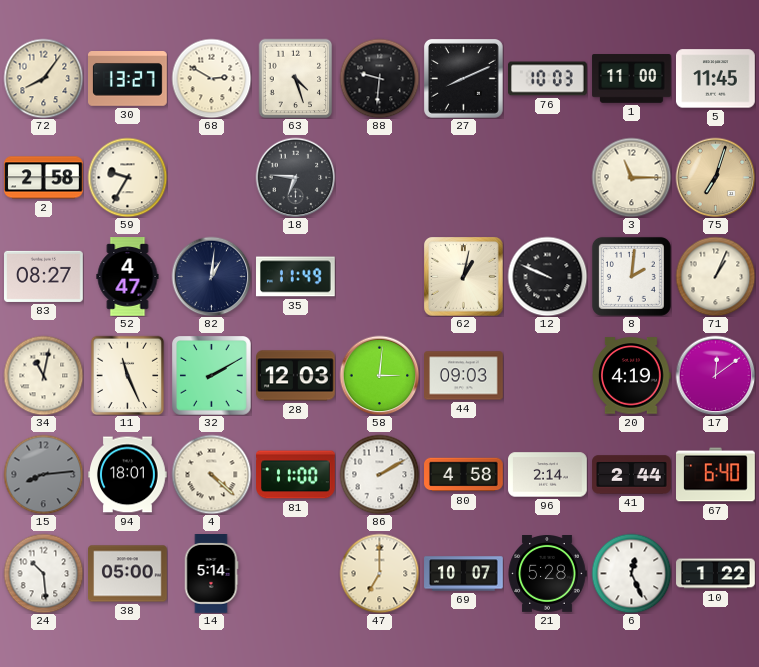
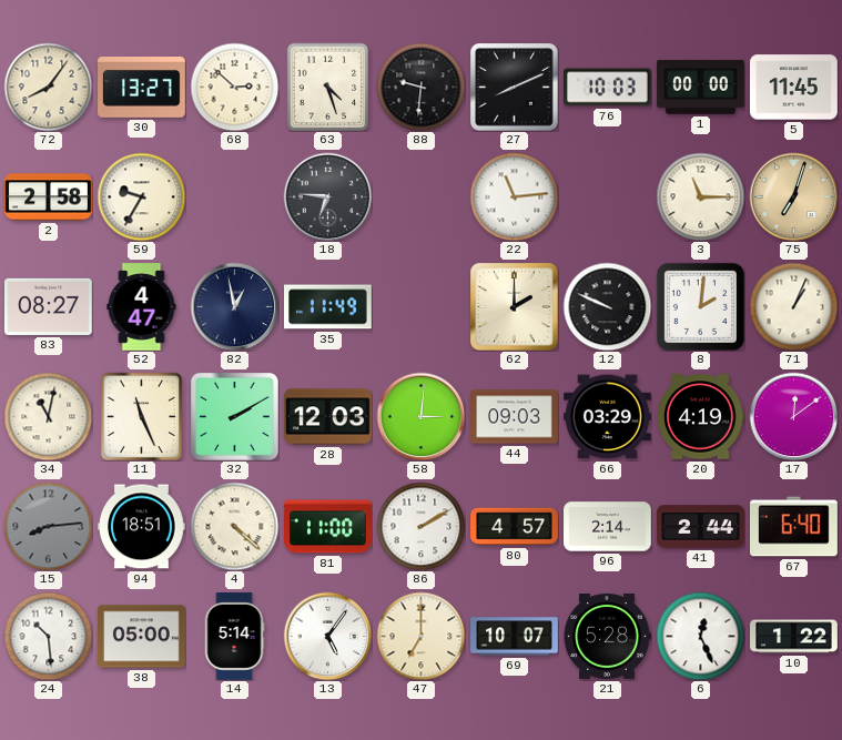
68: 2:50 -> 2:52
1: 11:00 -> 00:00
22: none -> 11:14
82: 1:01 -> 12:58
62: 1:02 -> 2:00
66: none -> 03:29
94: 18:01 -> 18:51
80: 4:58 -> 4:57
13: none -> 5:06
